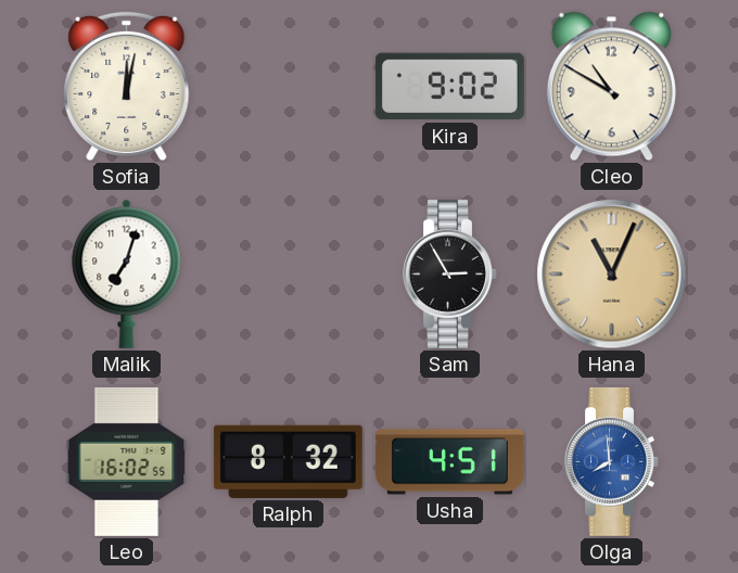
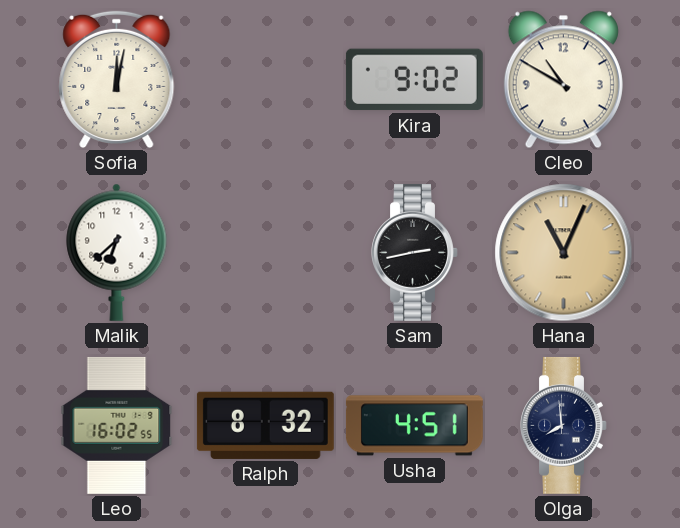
Malik: 7:03 -> 6:38
Sam: 2:55 -> 2:43
Olga dial: blue -> navy
